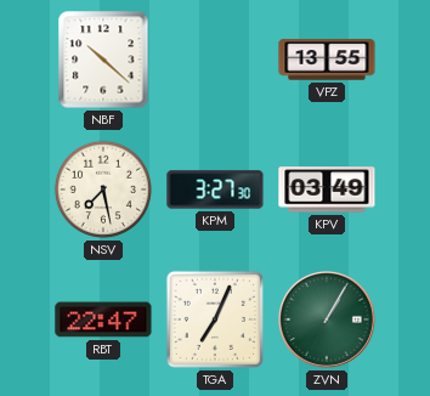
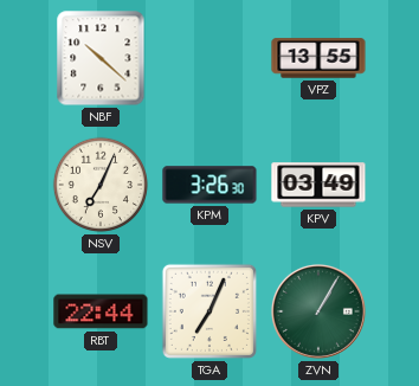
NSV: 7:28 -> 7:04
KPM: 3:27 -> 3:26
RBT: 22:47 -> 22:44
